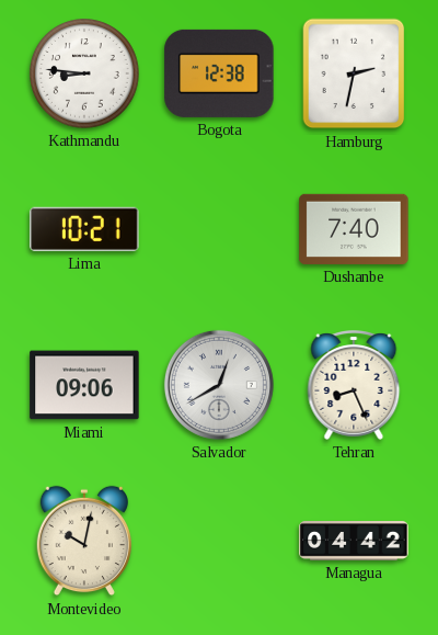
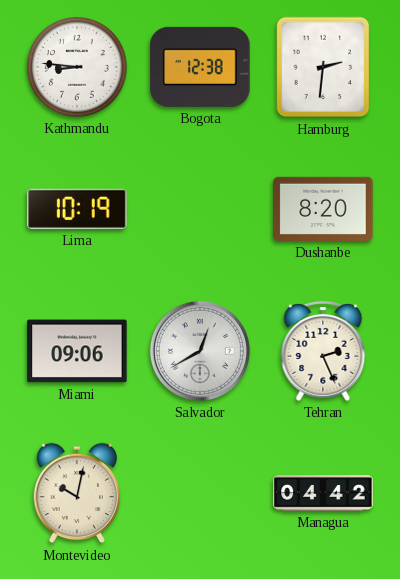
Hamburg: 2:32 -> 2:31
Lima: 10:21 -> 10:19
Dushanbe: 7:40 -> 8:20
Tehran: 8:26 -> 2:26
